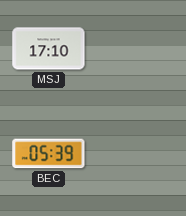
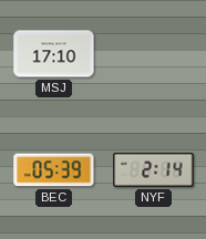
NYF: none -> 2:14
